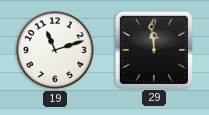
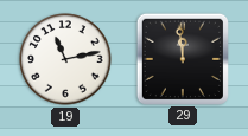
19: 11:12 -> 11:13
